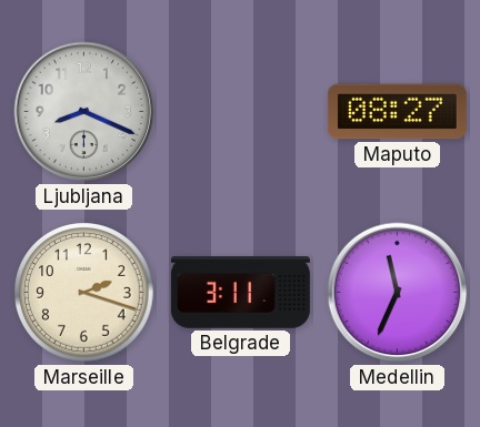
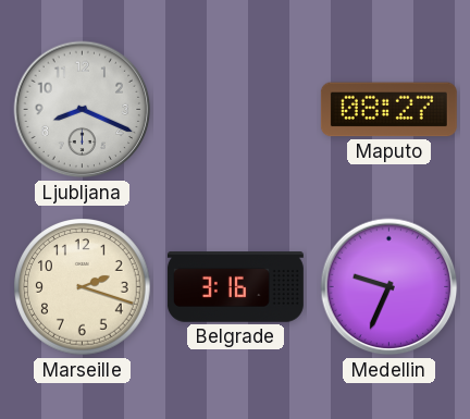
Belgrade: 3:11 -> 3:16
Medellin: 11:34 -> 9:34
